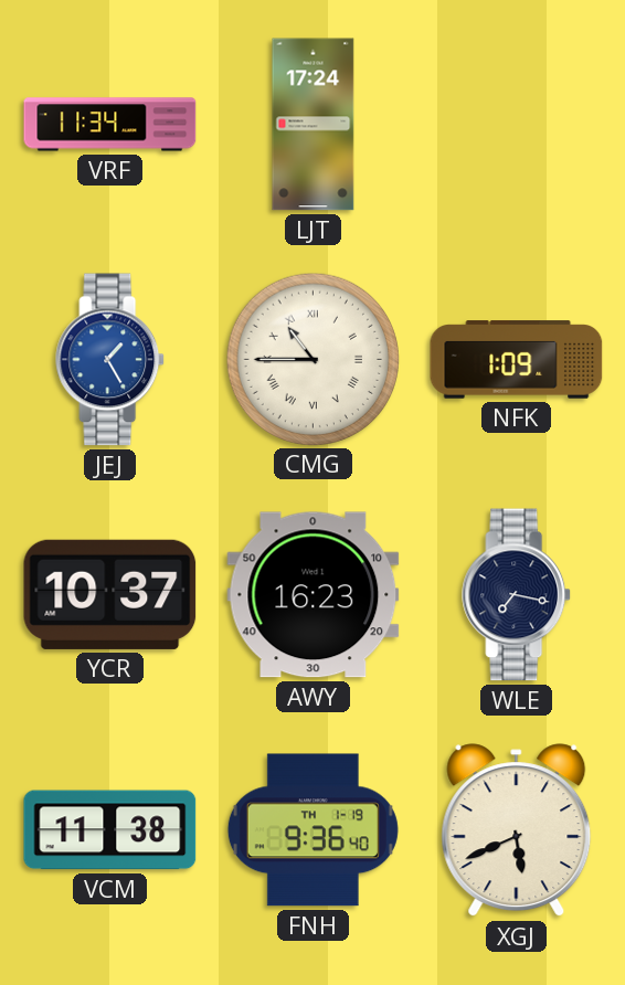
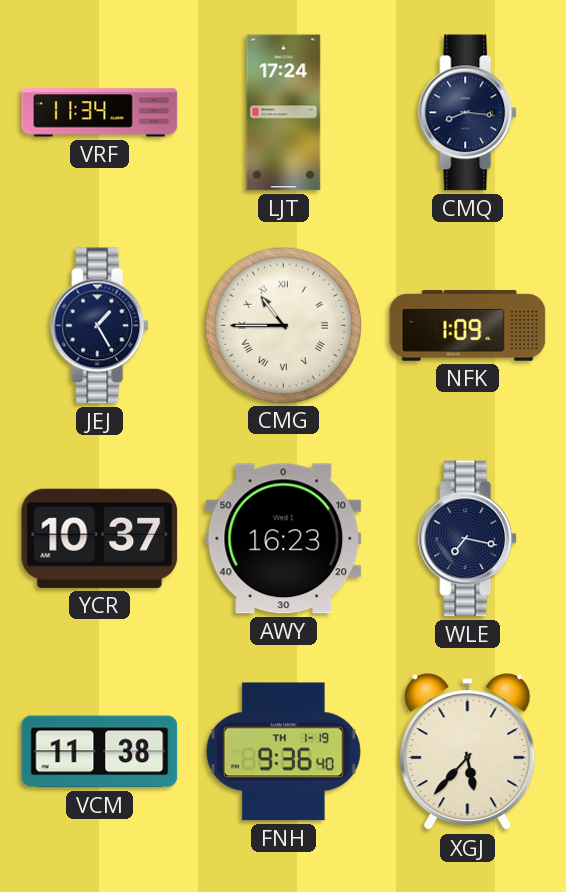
CMQ: none -> 8:16
JEJ dial: blue -> navy
XGJ: 5:41 -> 5:37
